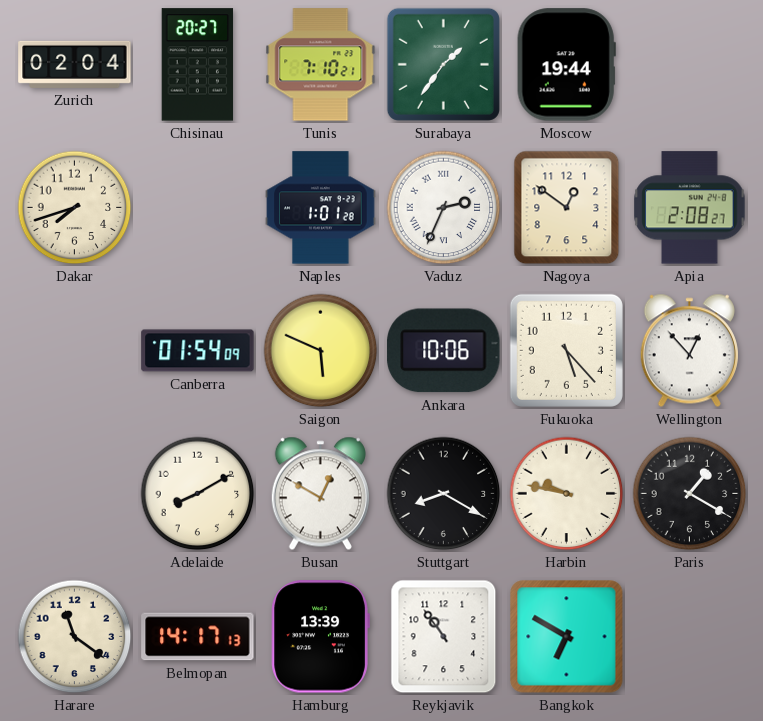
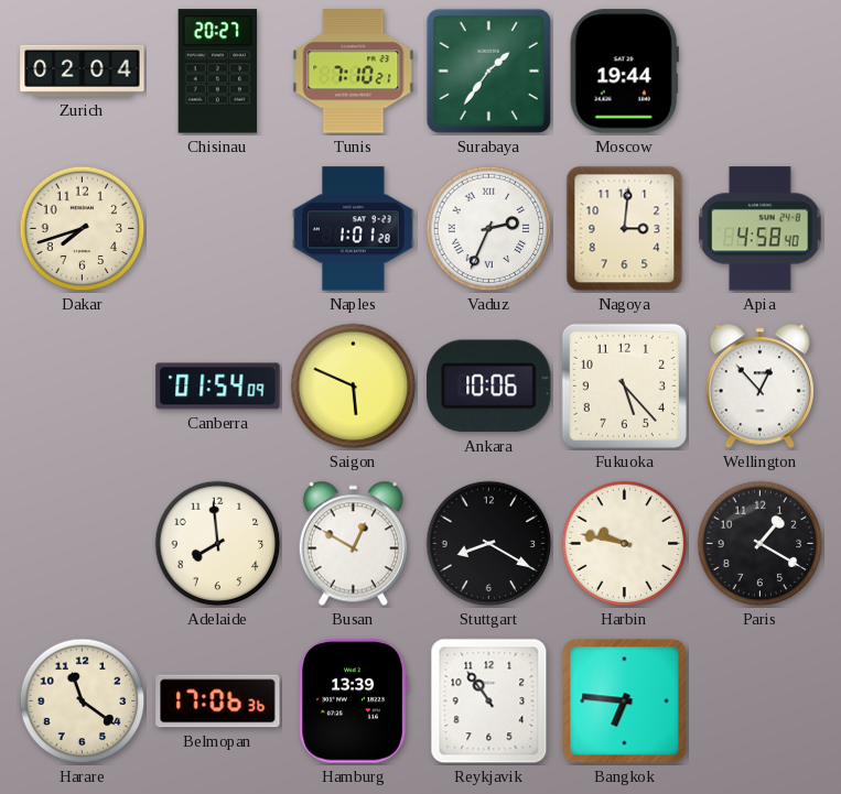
Nagoya: 12:51 -> 3:01
Apia: 2:08 -> 4:58
Adelaide: 8:10 -> 7:59
Belmopan: 14:17 -> 17:06
Bangkok: 6:50 -> 6:46
